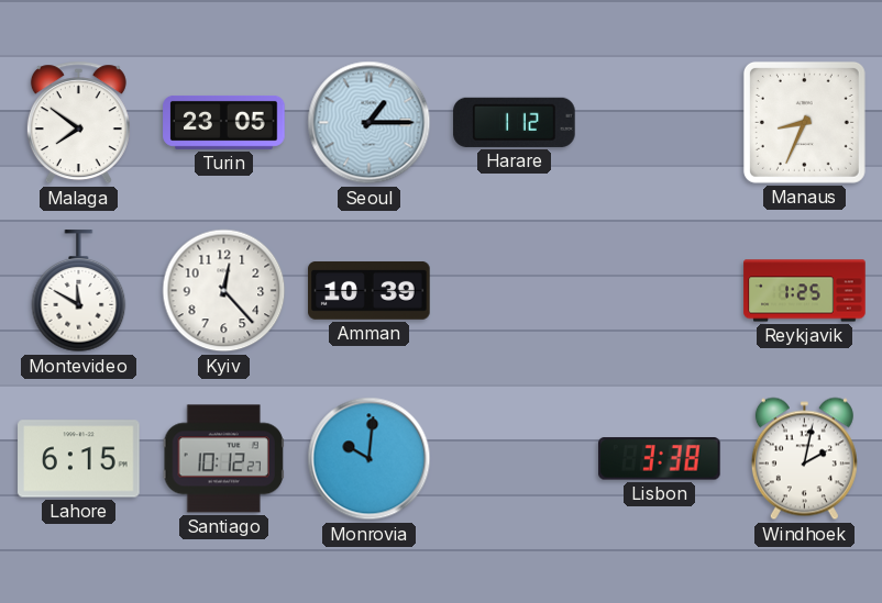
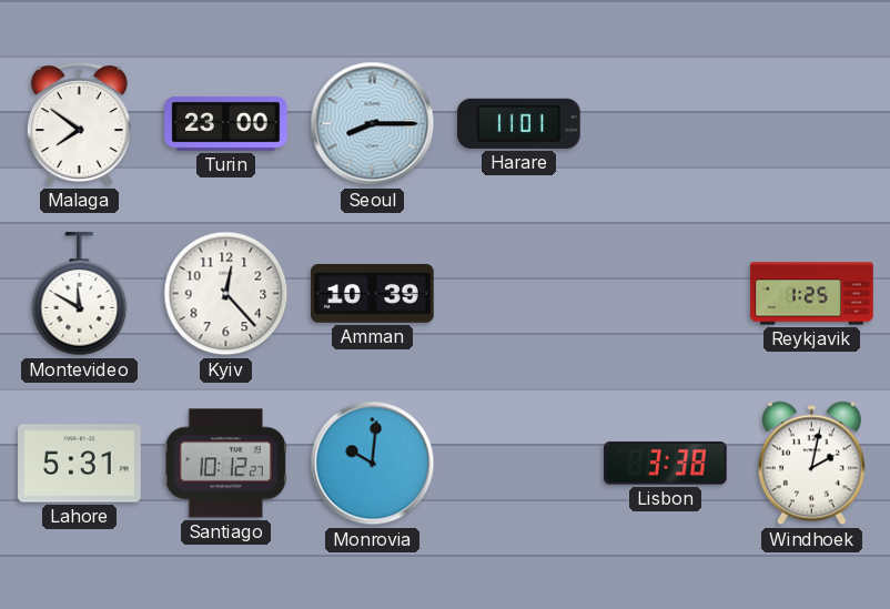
Turin: 23:05 -> 23:00
Seoul: 1:15 -> 8:15
Harare: 1:12 -> 11:01
Manaus: 8:34 -> none
Lahore: 6:15 -> 5:31
